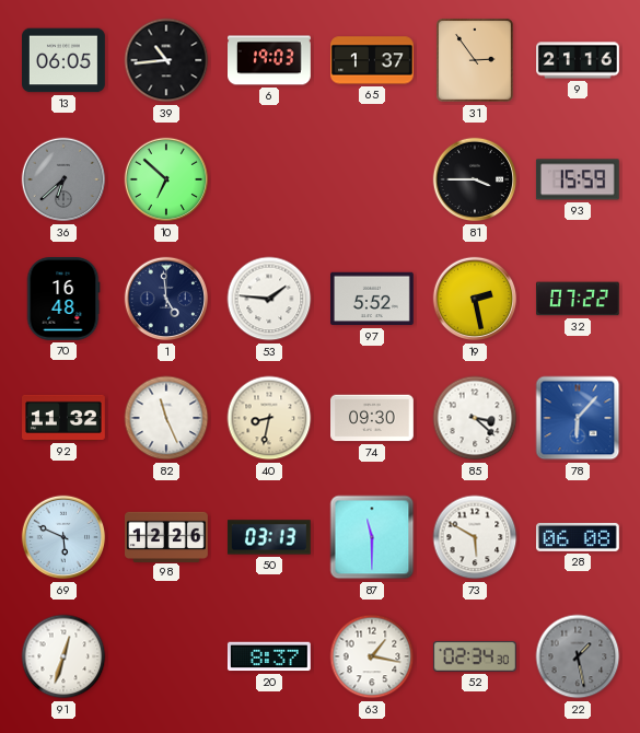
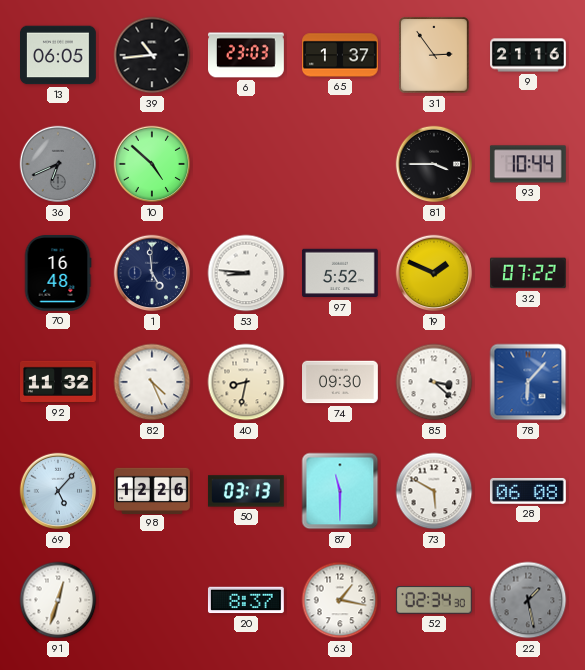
6: 19:03 -> 23:03
36: 6:38 -> 6:41
10: 6:52 -> 4:52
93: 15:59 -> 10:44
53: 1:46 -> 8:46
19: 2:28 -> 1:49
82: 11:26 -> 4:26
69: 5:49 -> 5:07
